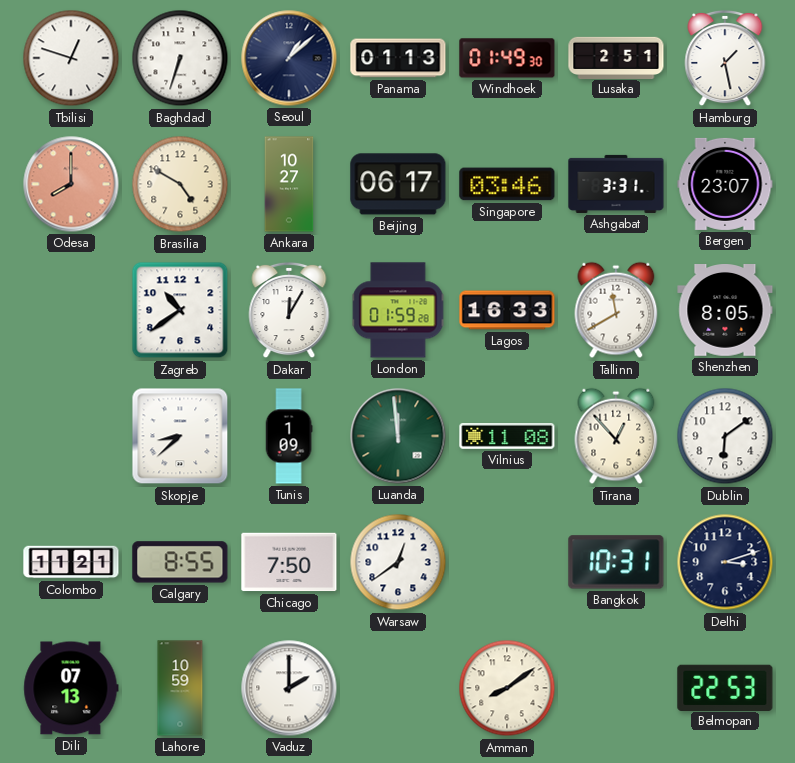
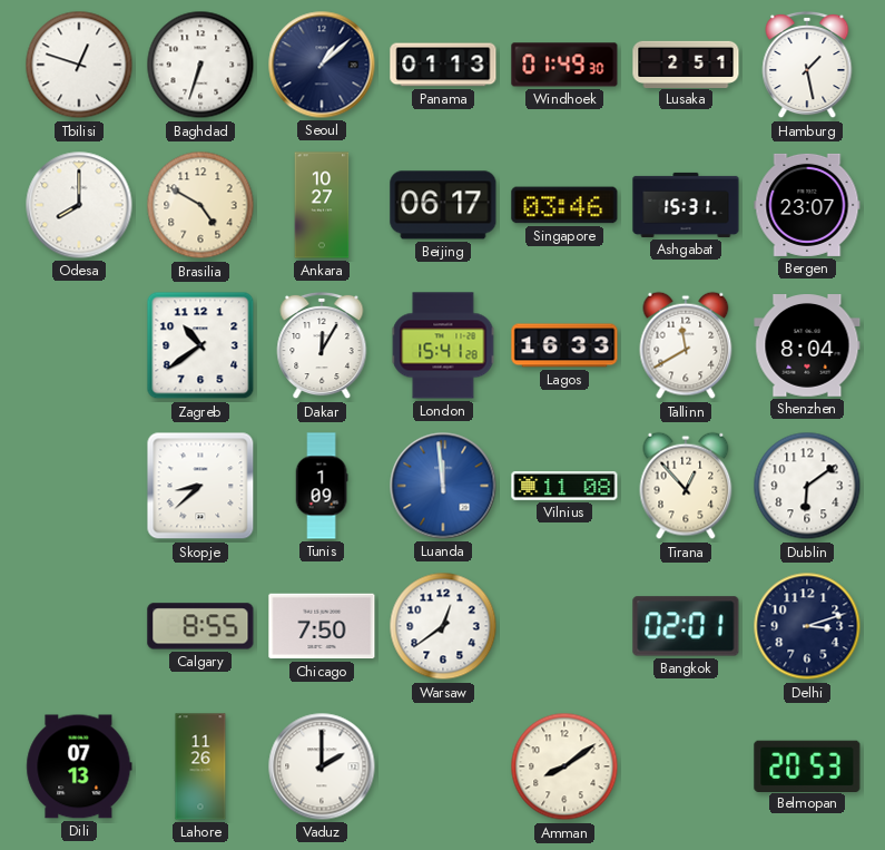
Odesa dial: salmon -> white
Ashgabat: 3:31 -> 15:31
London: 01:59 -> 15:41
Shenzhen: 8:05 -> 8:04
Luanda dial: green -> blue
Colombo: 11:21 -> none
Bangkok: 10:31 -> 02:01
Lahore: 10:59 -> 11:26
Belmopan: 22:53 -> 20:53
